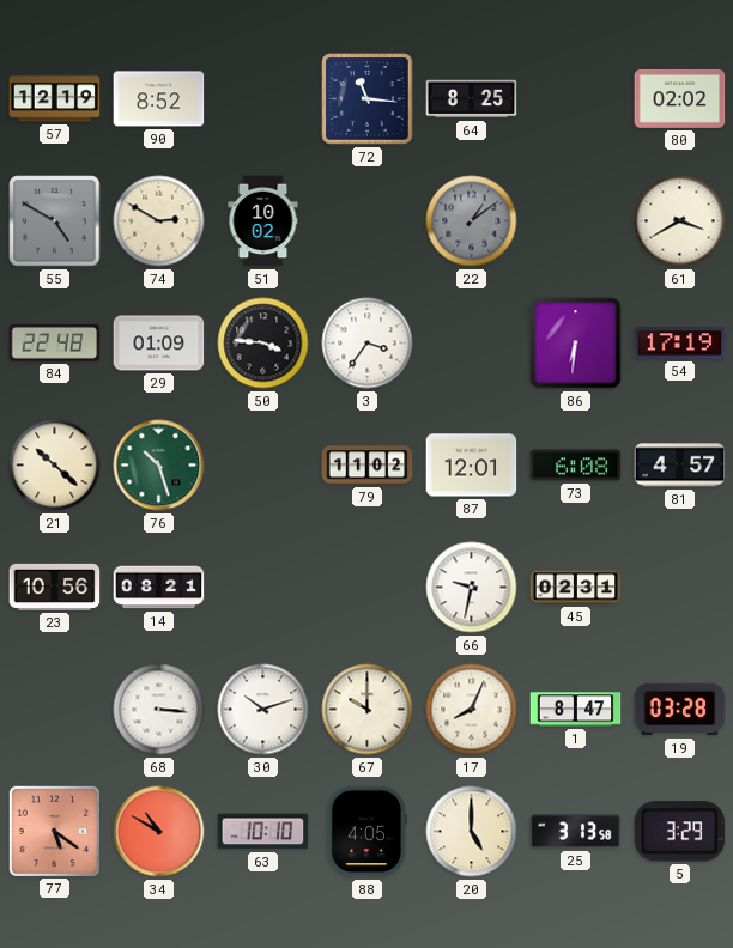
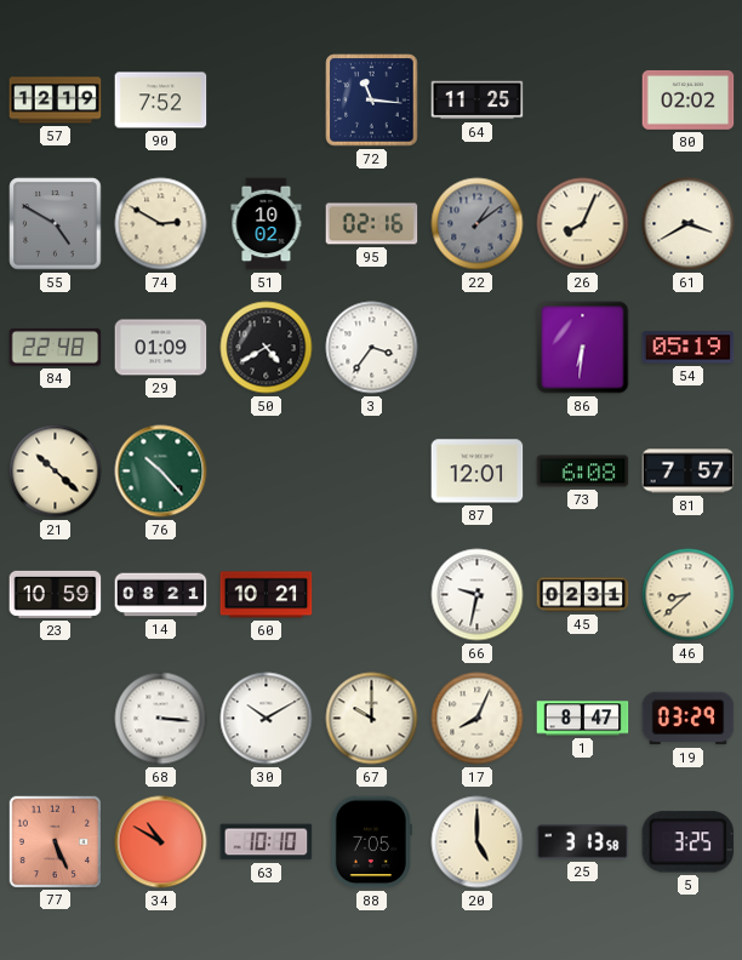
90: 8:52 -> 7:52
64: 8:25 -> 11:25
95: none -> 02:16
26: none -> 8:04
50: 3:46 -> 4:40
54: 17:19 -> 05:19
76: 10:27 -> 10:23
79: 11:02 -> none
81: 4:57 -> 7:57
23: 10:56 -> 10:59
60: none -> 10:21
46: none -> 8:38
30: 10:12 -> 10:10
19: 03:28 -> 03:29
77: 5:21 -> 5:26
88: 4:05 -> 7:05
5: 3:29 -> 3:25
